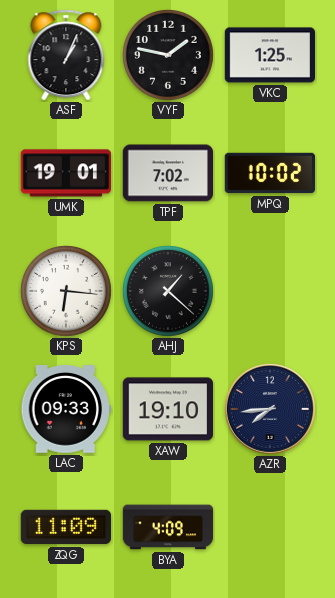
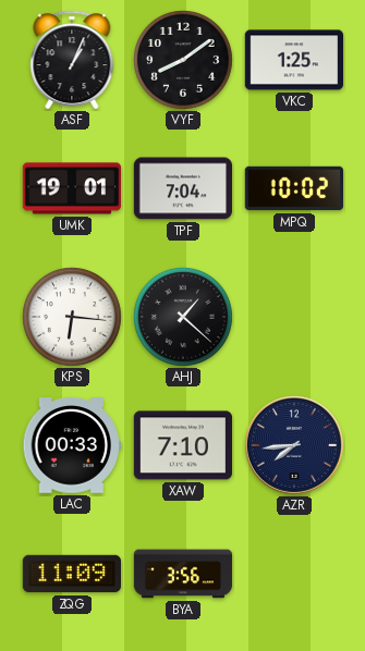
VYF: 1:47 -> 8:09
TPF: 7:02 -> 7:04
LAC: 09:33 -> 00:33
XAW: 19:10 -> 7:10
BYA: 4:09 -> 3:56
